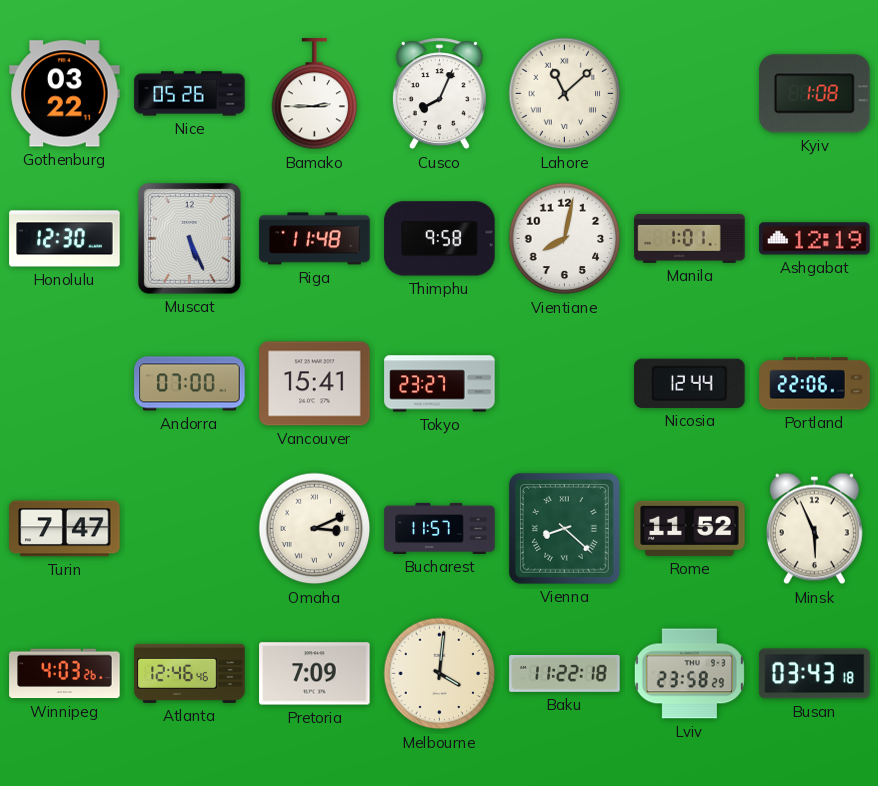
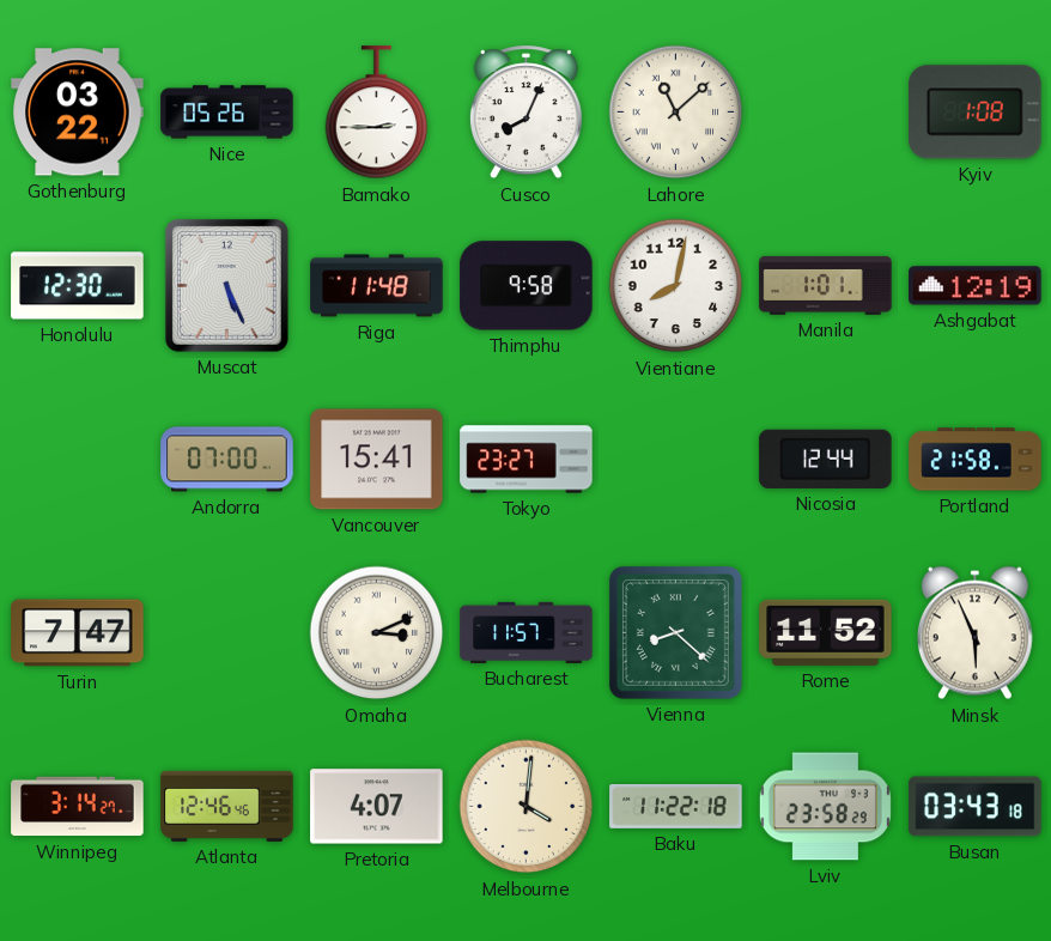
Portland: 22:06 -> 21:58
Winnipeg: 4:03 -> 3:14
Pretoria: 7:09 -> 4:07
